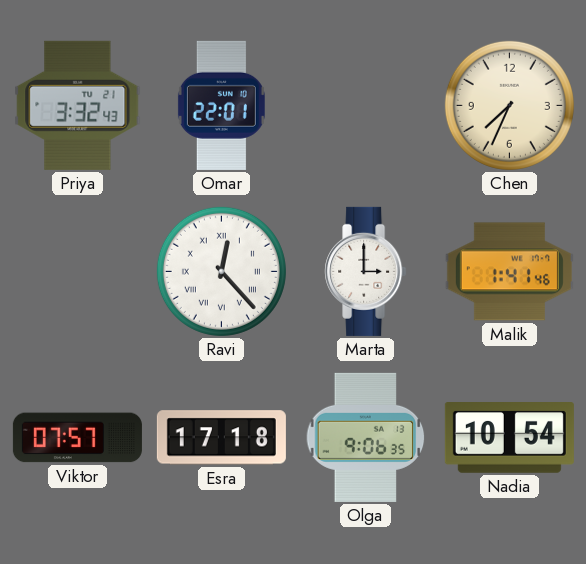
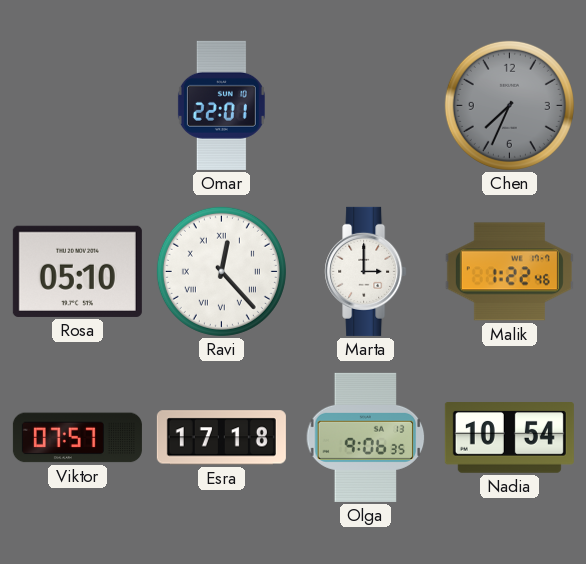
Priya: 3:32 -> none
Chen dial: cream -> grey
Rosa: none -> 05:10
Malik: 1:41 -> 1:22
